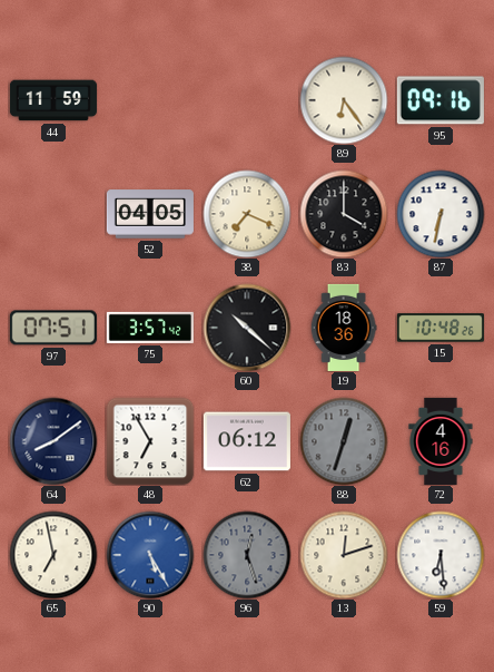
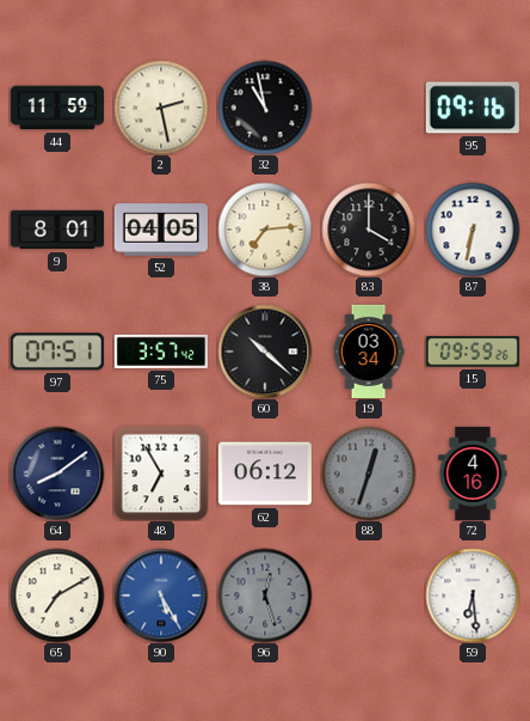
2: none -> 2:28
32: none -> 10:58
89: 6:24 -> none
9: none -> 8:01
38: 7:19 -> 7:14
19: 18:36 -> 03:34
15: 10:48 -> 09:59
65: 6:58 -> 7:10
13: 12:12 -> none
